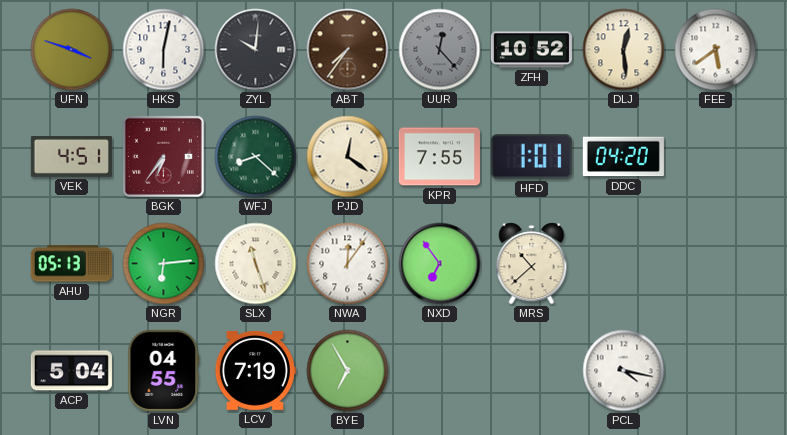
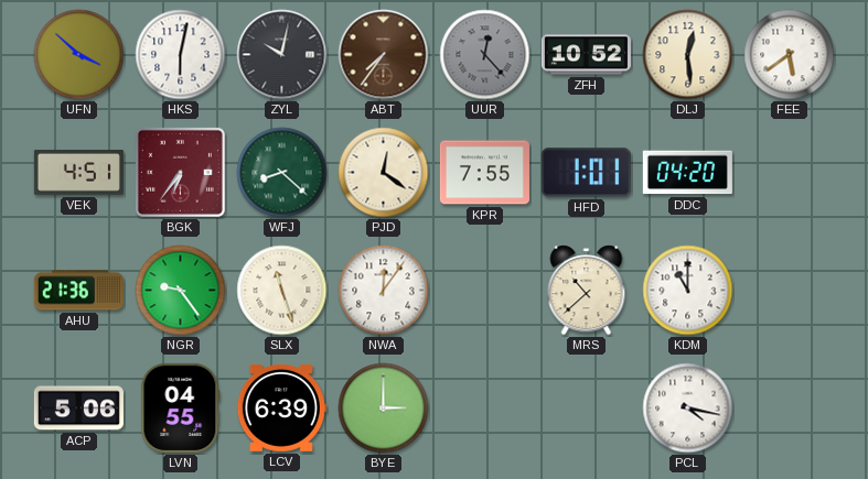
UFN: 3:48 -> 3:52
ZYL: 10:01 -> 10:02
AHU: 05:13 -> 21:36
NGR: 6:14 -> 9:24
NXD: 6:54 -> none
KDM: none -> 11:00
ACP: 5:04 -> 5:06
LCV: 7:19 -> 6:39
BYE: 6:55 -> 3:00
